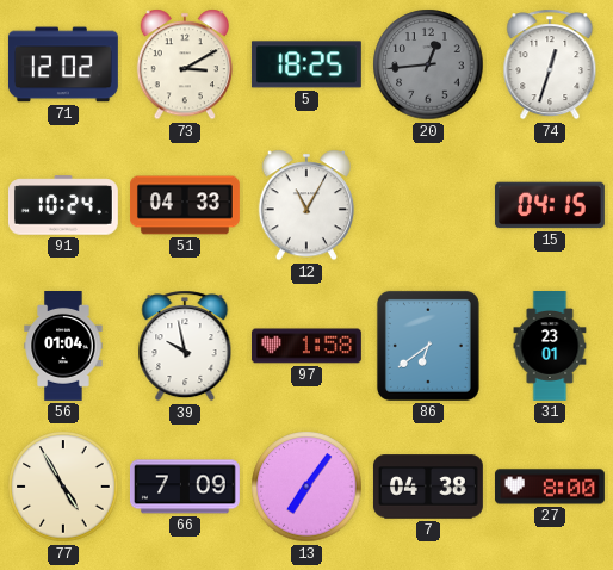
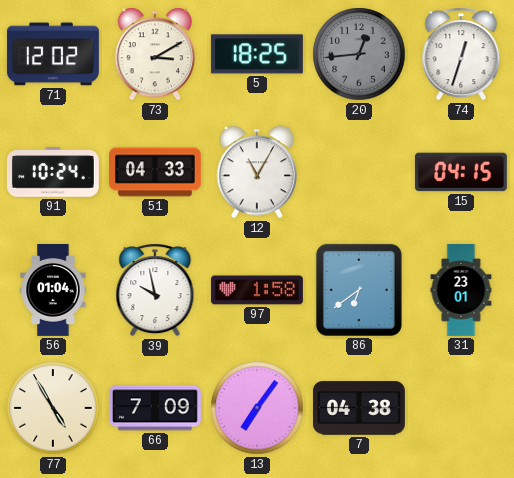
27: 8:00 -> none
